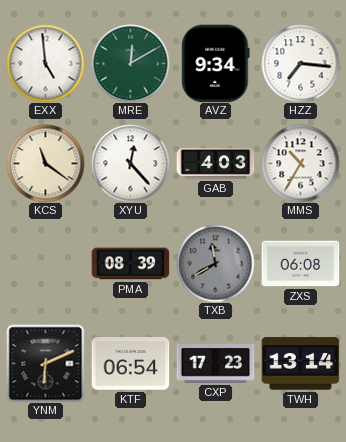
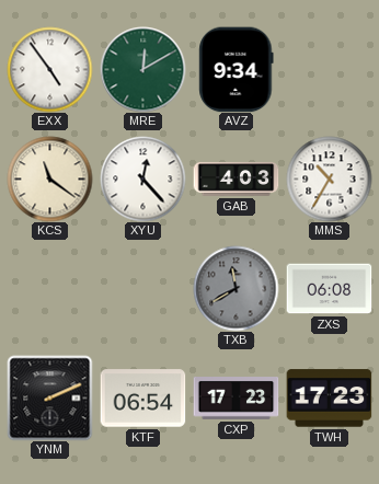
EXX: 4:59 -> 4:54
HZZ: 7:16 -> none
PMA: 08:39 -> none
YNM: 6:11 -> 2:11
TWH: 13:14 -> 17:23
